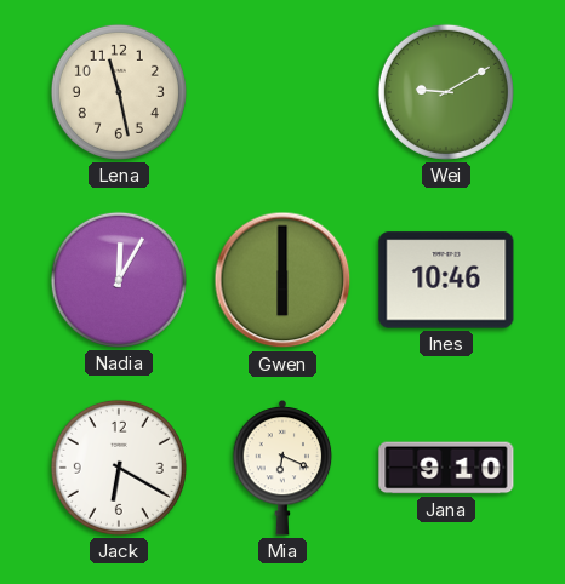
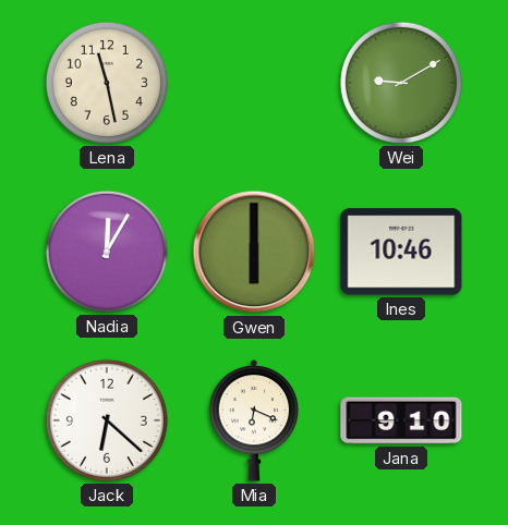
Jack: 6:20 -> 6:22
